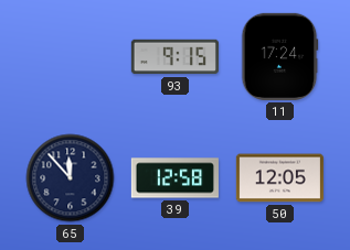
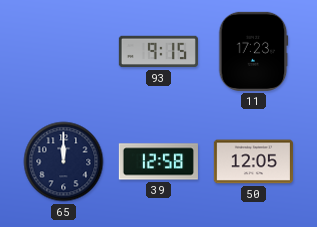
11: 17:24 -> 17:23
65: 11:53 -> 12:00
